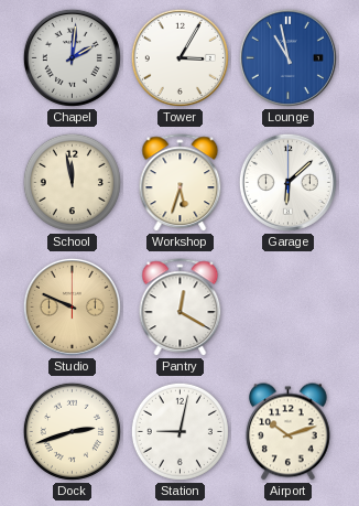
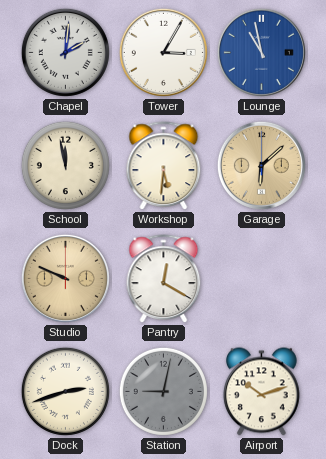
Workshop: 5:33 -> 5:31
Garage dial: white -> champagne
Station dial: white -> grey
